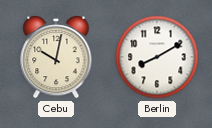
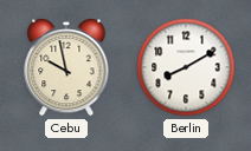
Cebu: 10:02 -> 9:58
